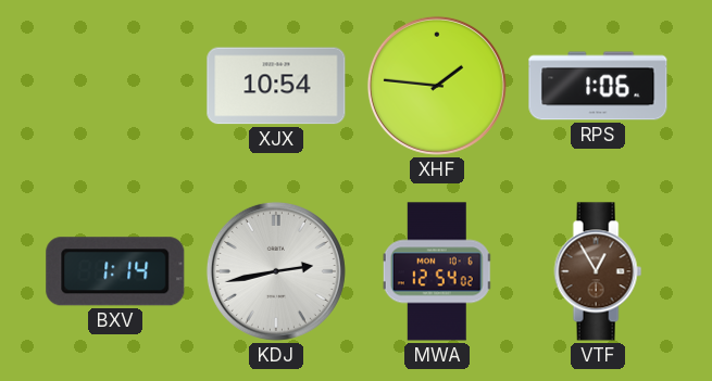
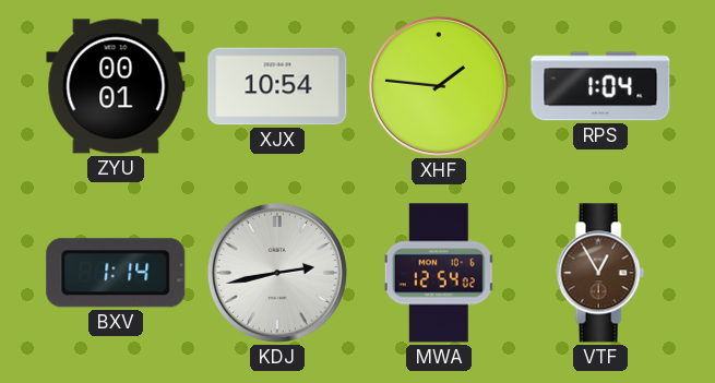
ZYU: none -> 00:01
RPS: 1:06 -> 1:04
